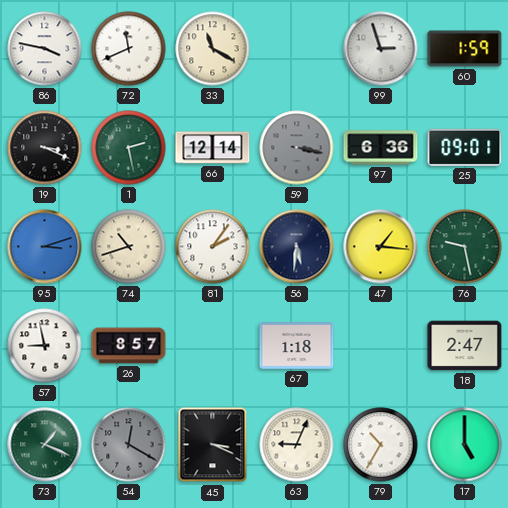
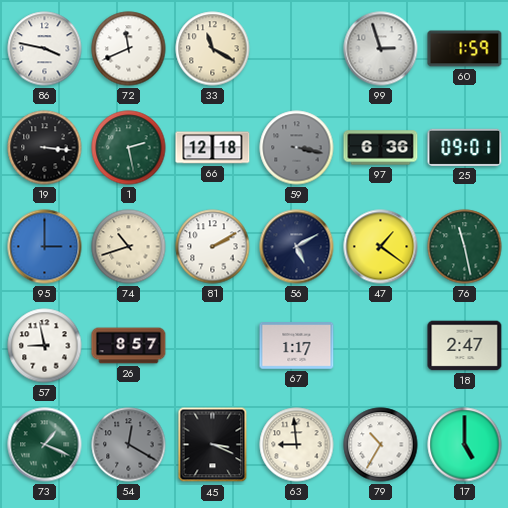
19: 3:19 -> 3:16
66: 12:14 -> 12:18
95: 3:12 -> 3:00
81: 2:06 -> 2:10
56: 5:31 -> 5:10
47: 1:16 -> 1:21
76: 9:28 -> 11:28
67: 1:18 -> 1:17
63: 9:04 -> 8:59
